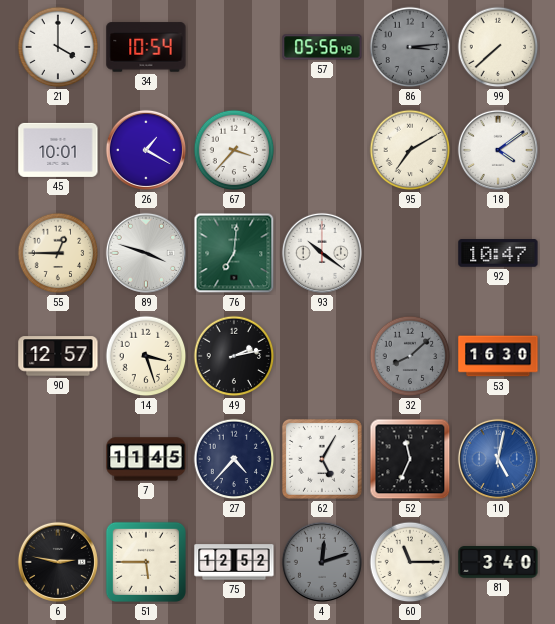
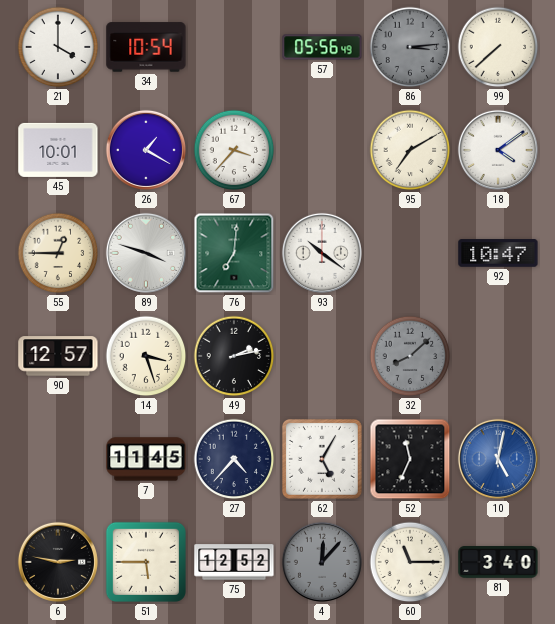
53: 16:30 -> none
4: 12:12 -> 12:07
